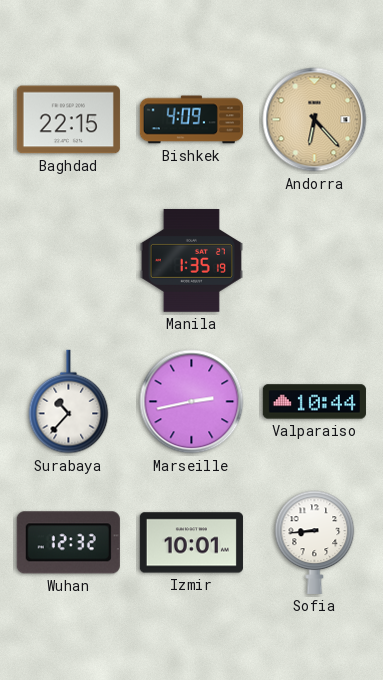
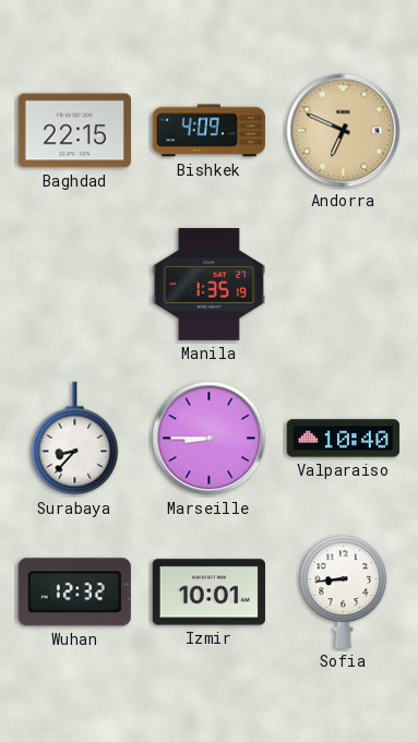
Andorra: 6:23 -> 6:49
Surabaya: 10:37 -> 8:37
Marseille: 2:43 -> 8:45
Valparaiso: 10:44 -> 10:40
